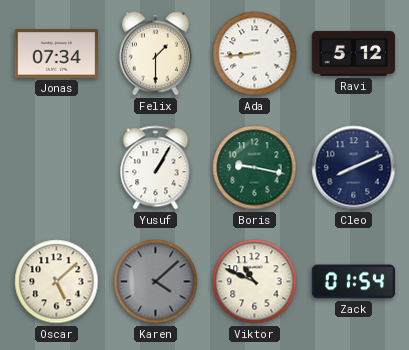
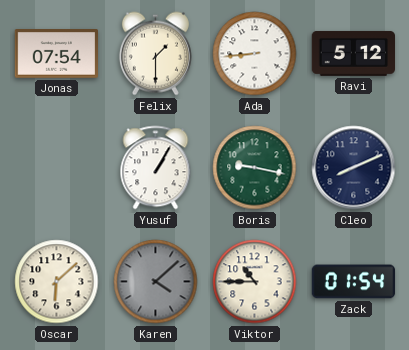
Jonas: 07:34 -> 07:54
Oscar: 5:08 -> 6:08
Viktor: 10:49 -> 10:45
